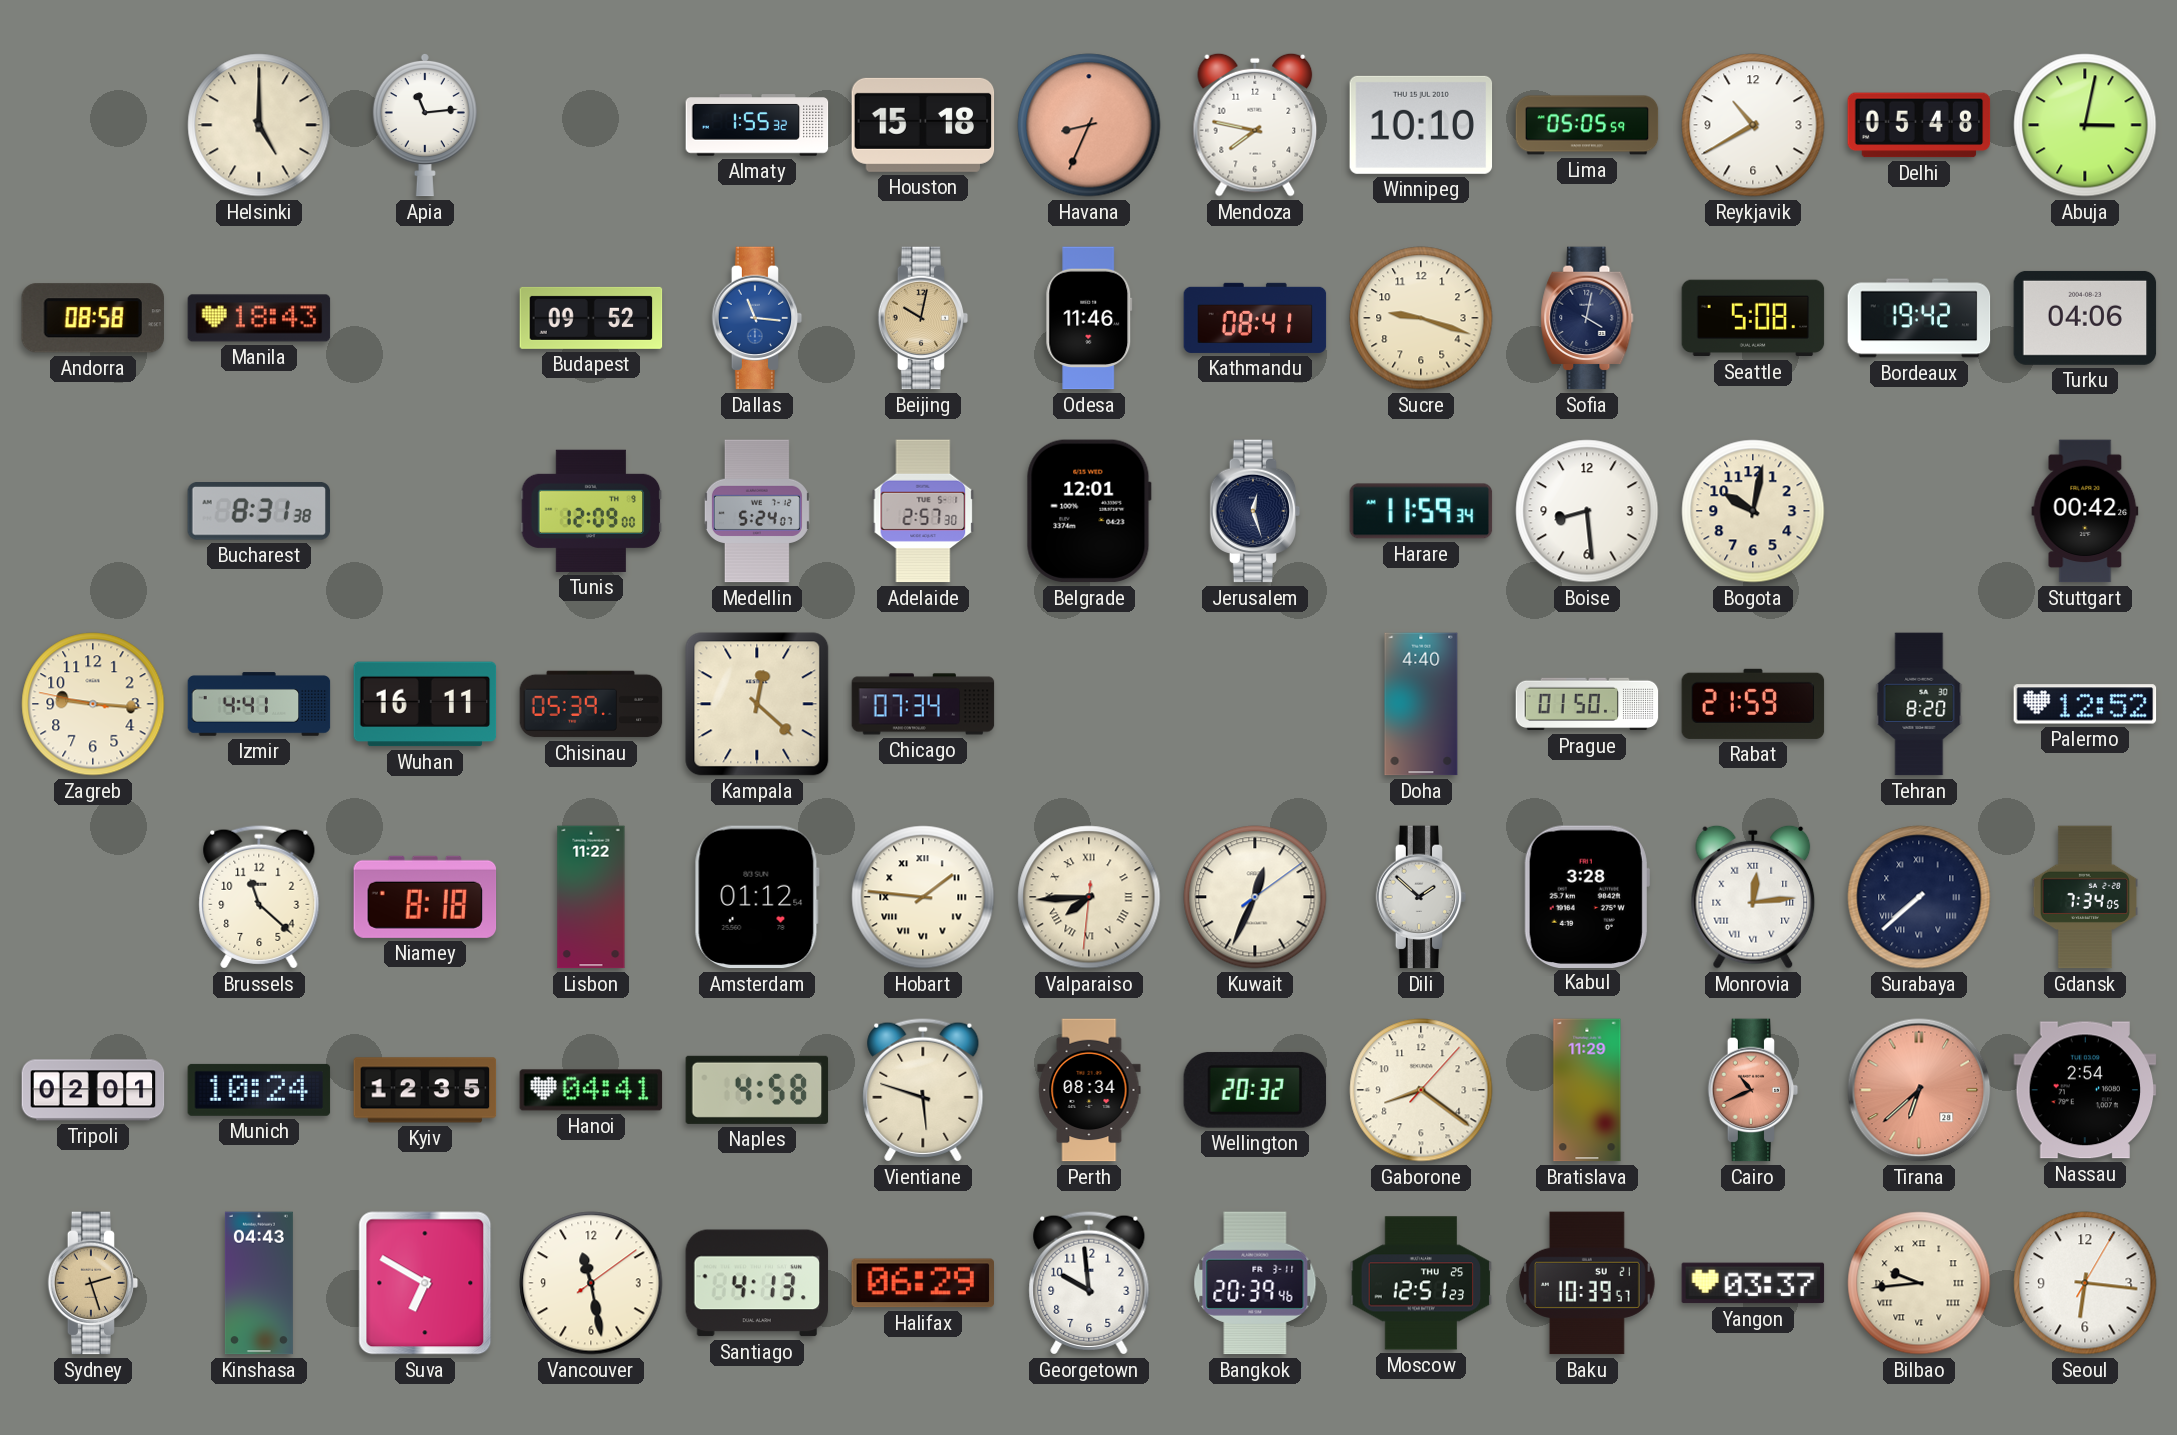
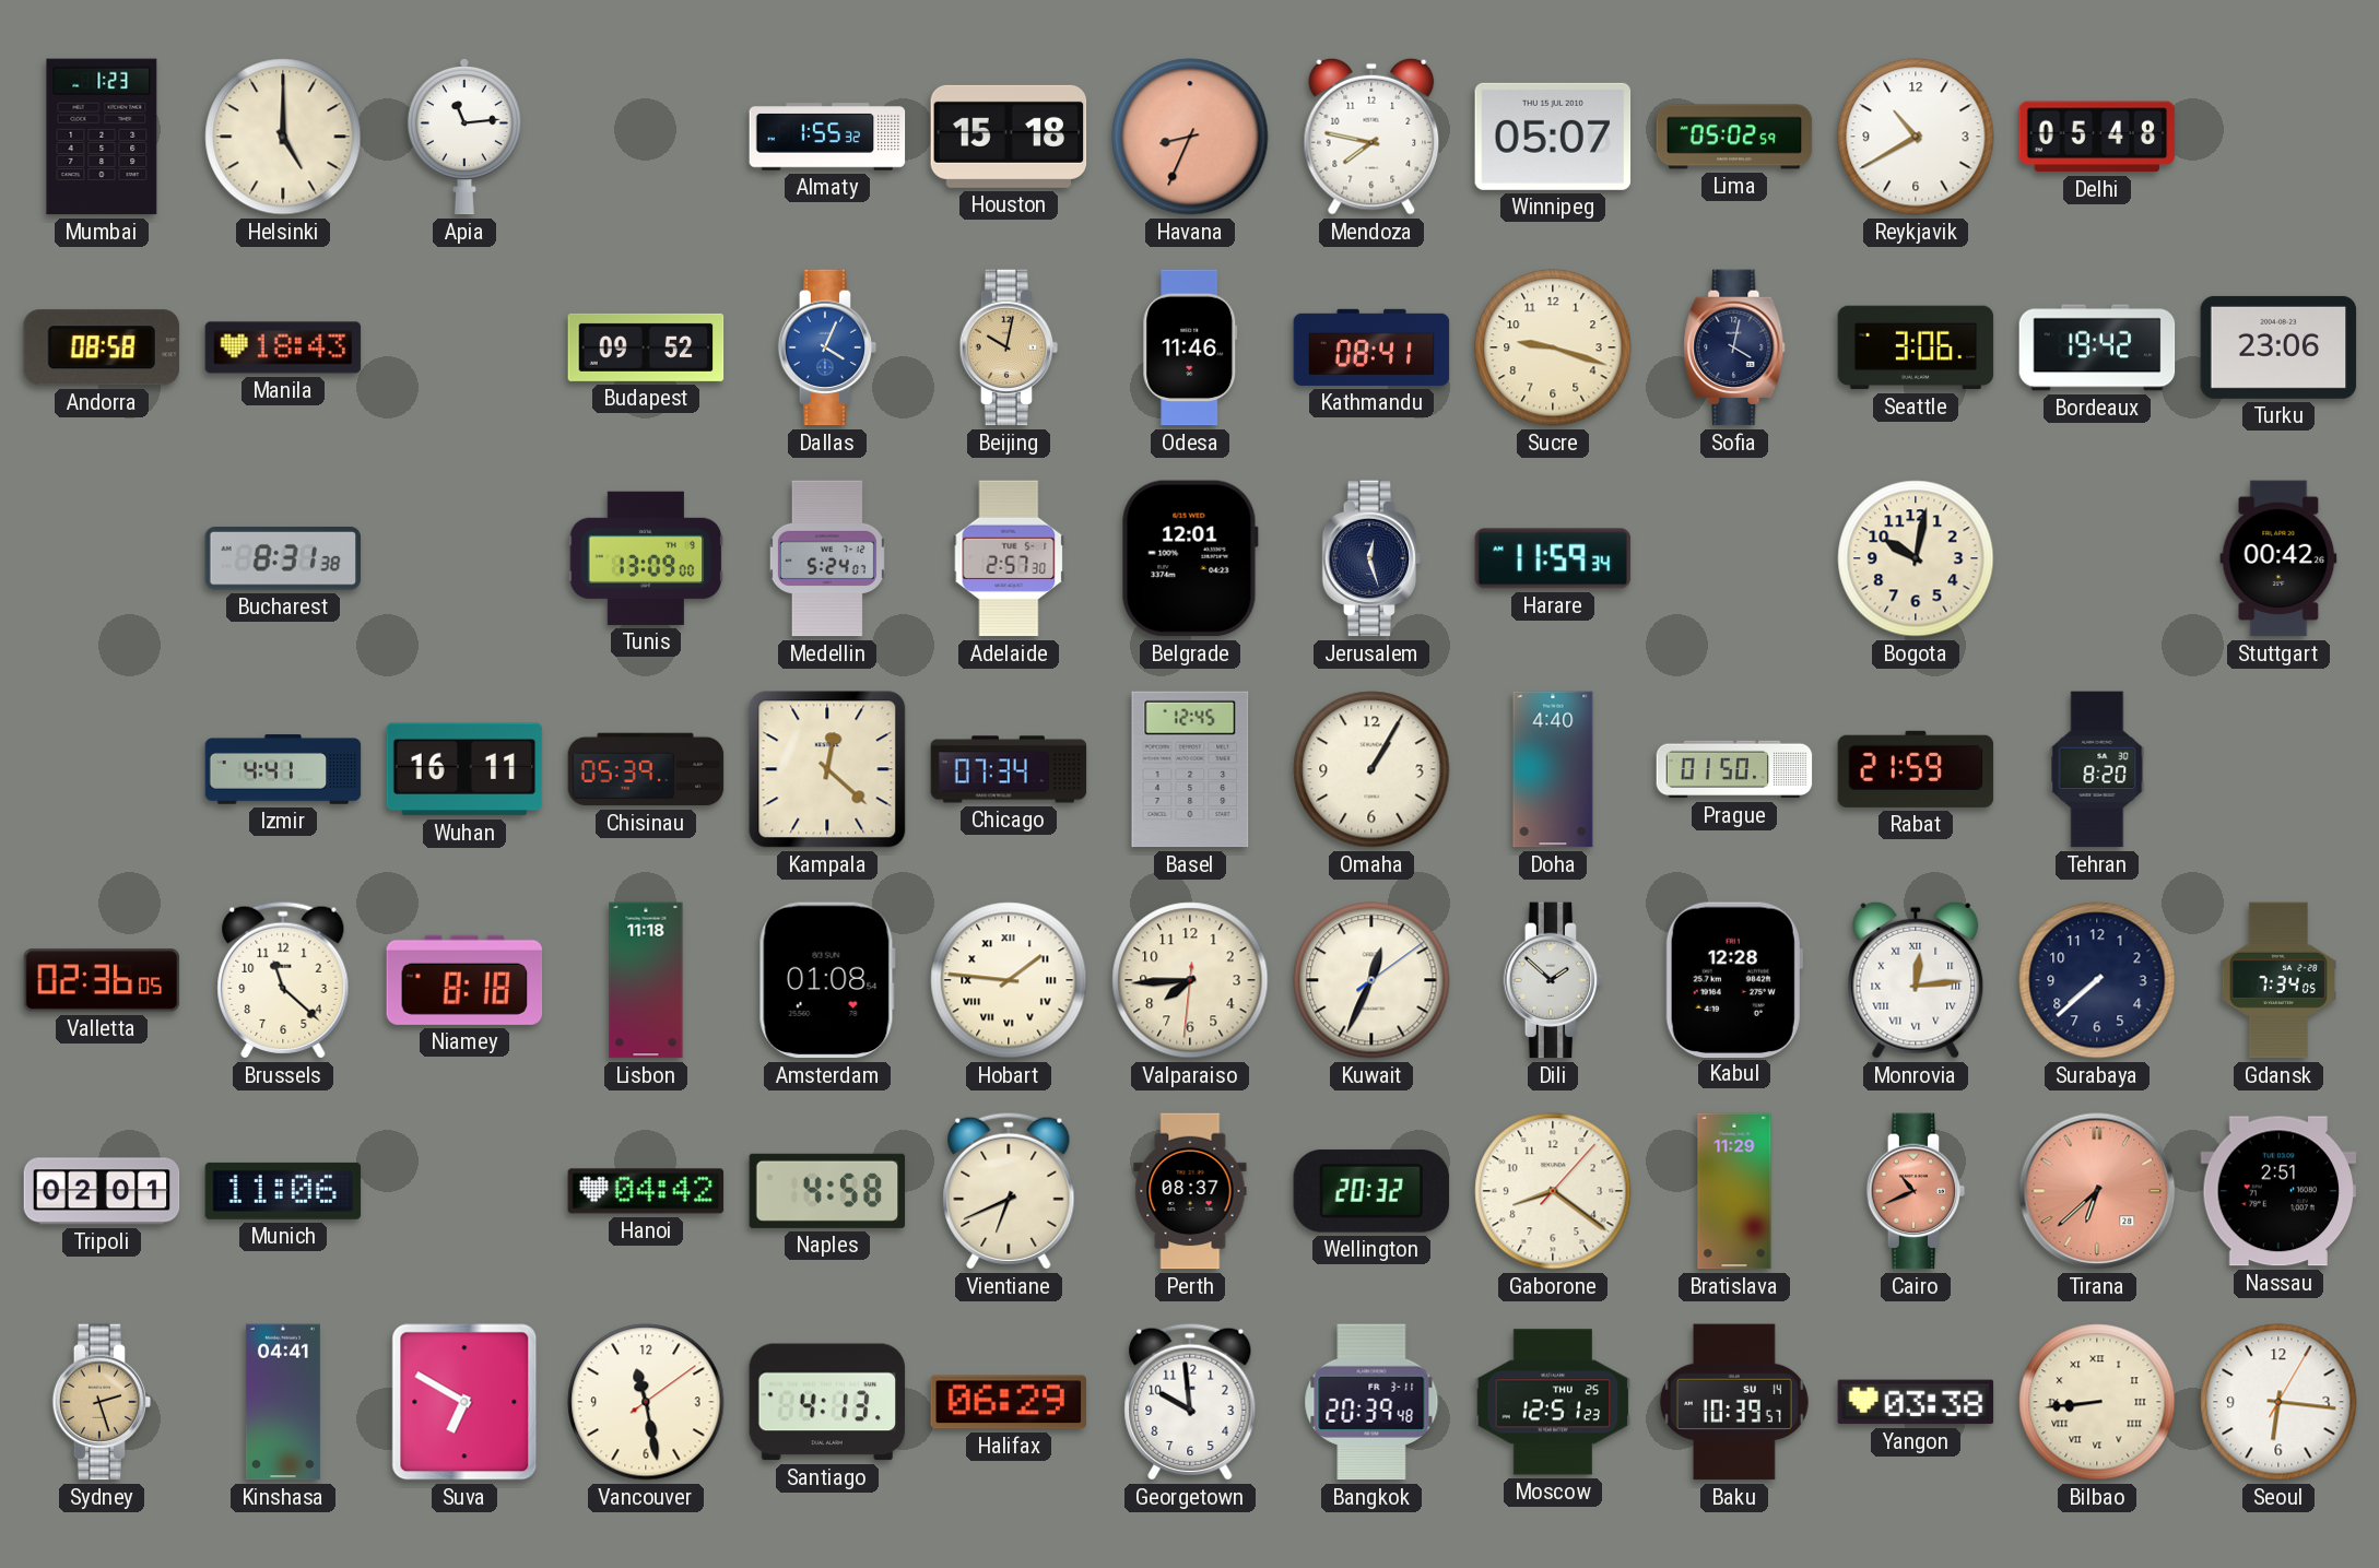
Mumbai: none -> 1:23
Winnipeg: 10:10 -> 05:07
Lima: 05:05 -> 05:02
Abuja: 3:02 -> none
Dallas: 11:16 -> 4:04
Seattle: 5:08 -> 3:06
Turku: 04:06 -> 23:06
Tunis: 12:09 -> 13:09
Boise: 8:29 -> none
Zagreb: 9:15 -> none
Basel: none -> 12:45
Omaha: none -> 1:05
Palermo: 12:52 -> none
Valletta: none -> 02:36
Lisbon: 11:22 -> 11:18
Amsterdam: 01:12 -> 01:08
Valparaiso numerals: Roman -> Arabic
Kabul: 3:28 -> 12:28
Surabaya numerals: Roman -> Arabic
Munich: 10:24 -> 11:06
Kyiv: 12:35 -> none
Hanoi: 04:41 -> 04:42
Vientiane: 5:48 -> 6:41
Perth: 08:34 -> 08:37
Nassau: 2:54 -> 2:51
Kinshasa: 04:43 -> 04:41
Bangkok: 20:39:46 -> 20:39:48
Baku date: SU 21 -> SU 14
Yangon: 03:37 -> 03:38
Bilbao: 9:44 -> 8:44
